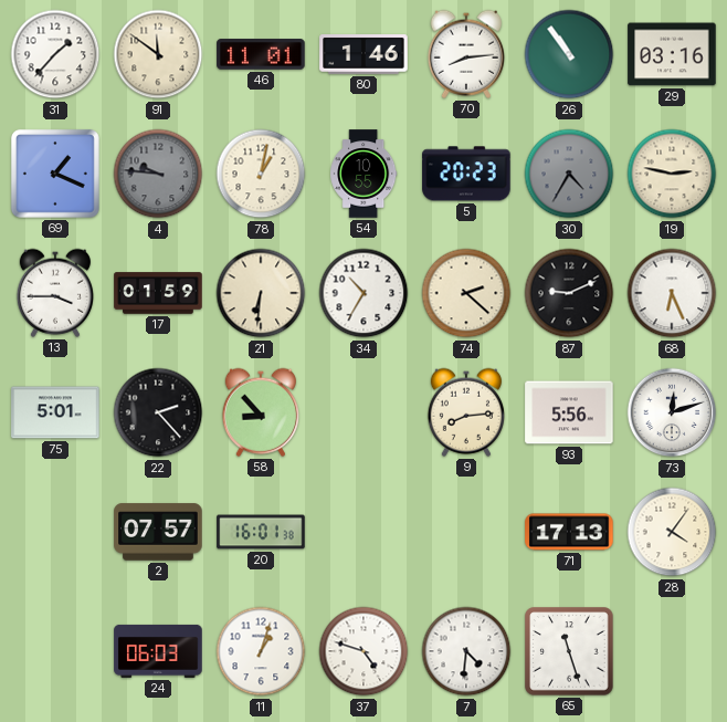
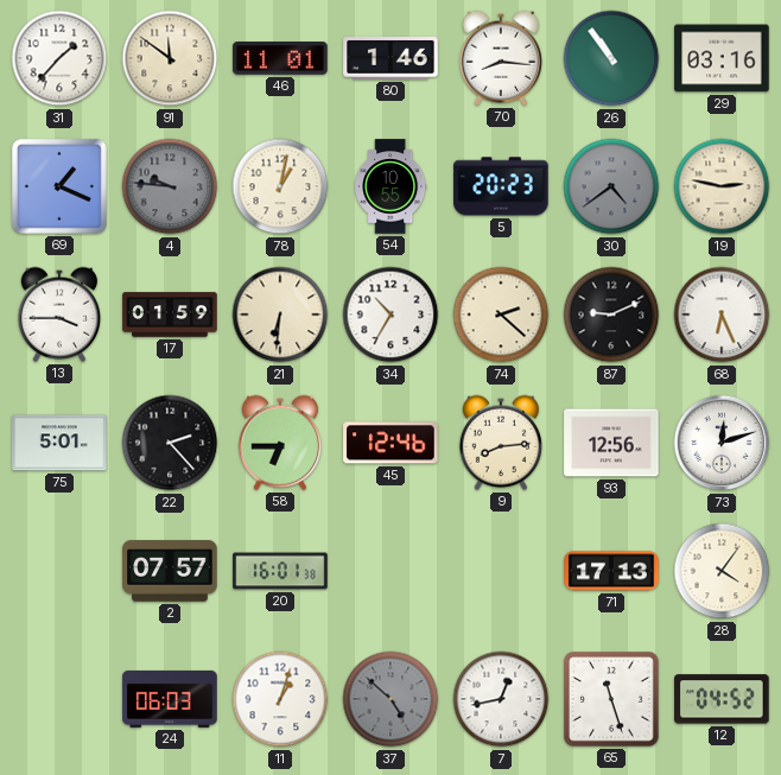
70: 8:14 -> 8:16
30: 4:35 -> 4:39
58: 8:53 -> 6:45
45: none -> 12:46
93: 5:56 -> 12:56
37: 4:48 -> 4:52
37 dial: white -> grey
7: 4:31 -> 12:43
12: none -> 04:52
